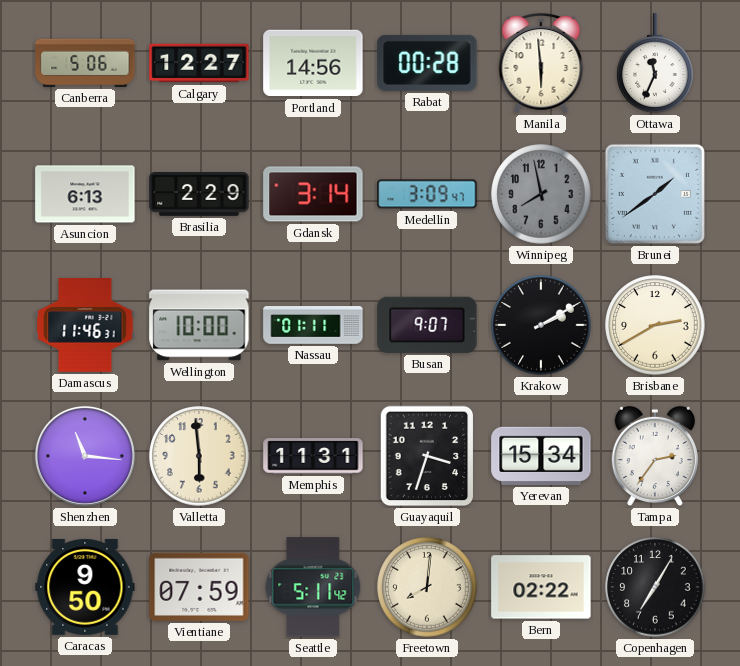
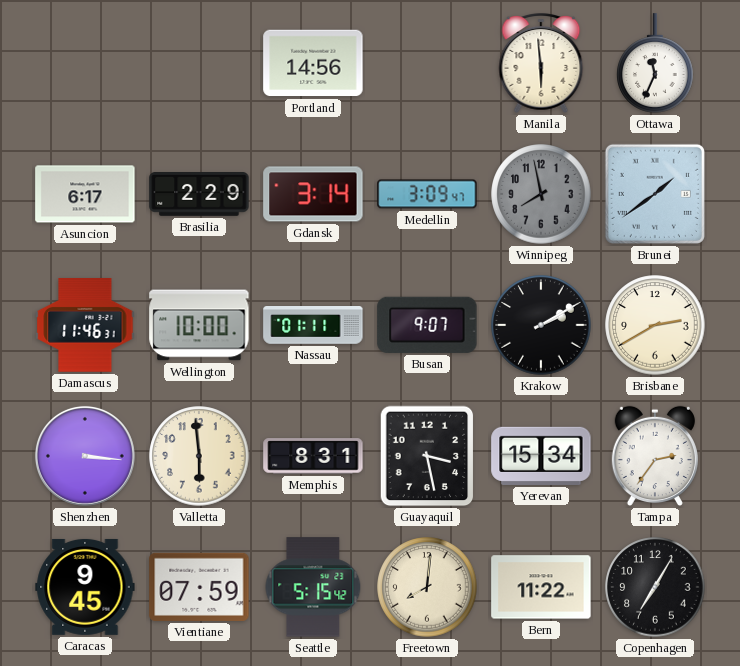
Canberra: 5:06 -> none
Calgary: 12:27 -> none
Rabat: 00:28 -> none
Asuncion: 6:13 -> 6:17
Shenzhen: 11:16 -> 3:16
Memphis: 11:31 -> 8:31
Guayaquil: 3:33 -> 3:28
Caracas: 9:50 -> 9:45
Seattle: 5:11 -> 5:15
Bern: 02:22 -> 11:22
